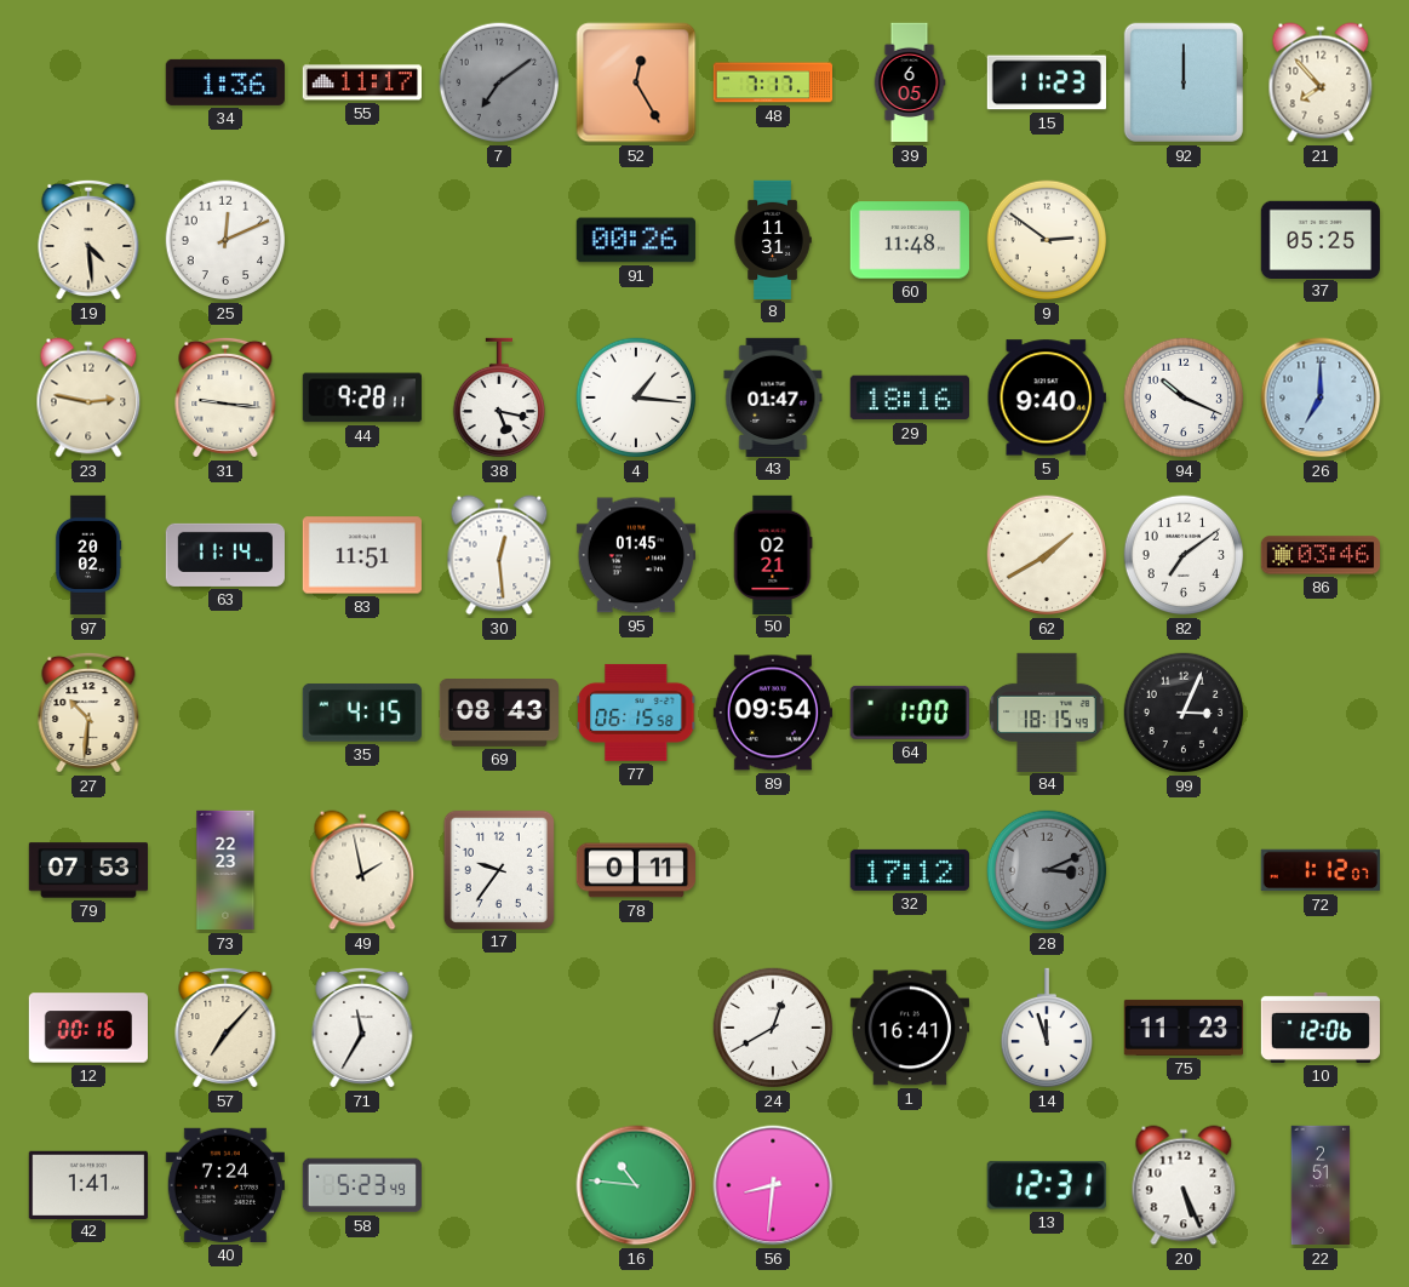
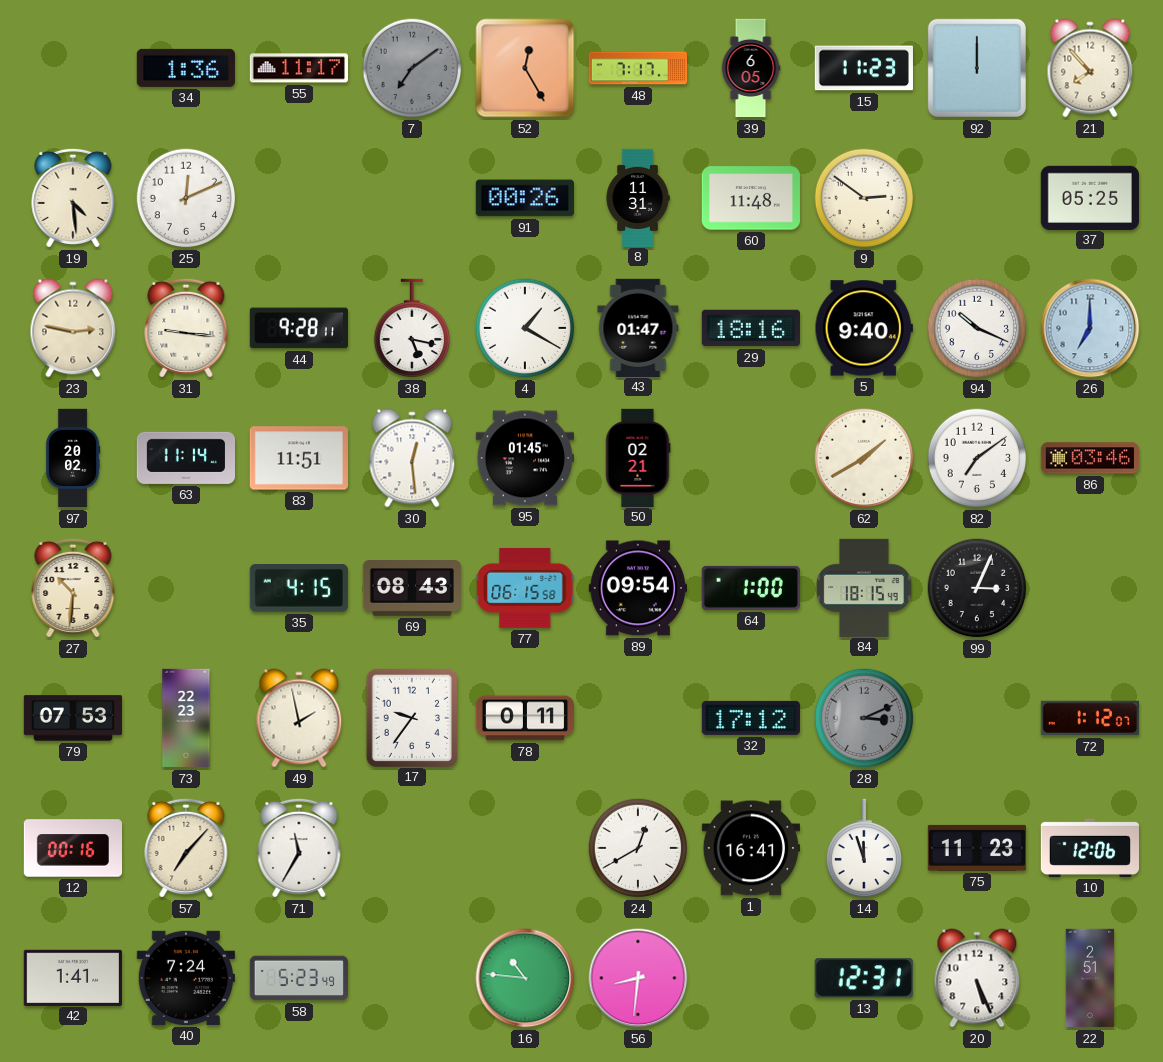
4: 1:16 -> 1:20
